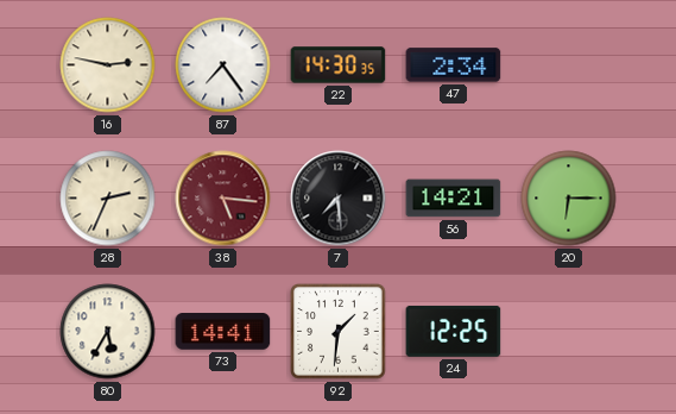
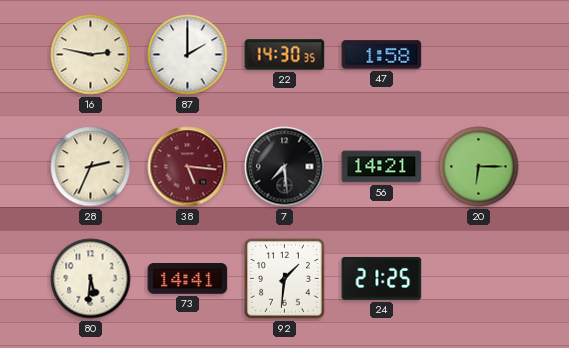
87: 7:24 -> 2:00
47: 2:34 -> 1:58
80: 5:35 -> 5:31
24: 12:25 -> 21:25
